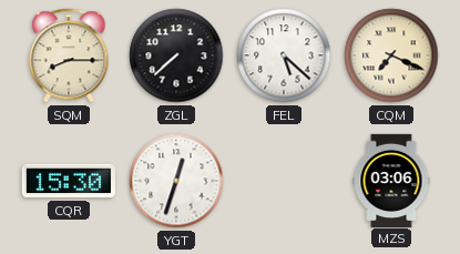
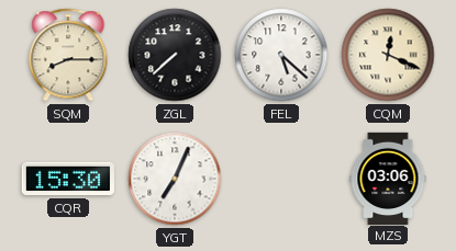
CQM: 7:19 -> 12:19
YGT: 12:33 -> 7:04
